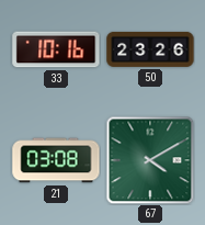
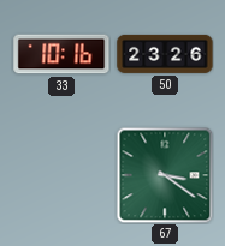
21: 03:08 -> none
67: 4:10 -> 3:21
